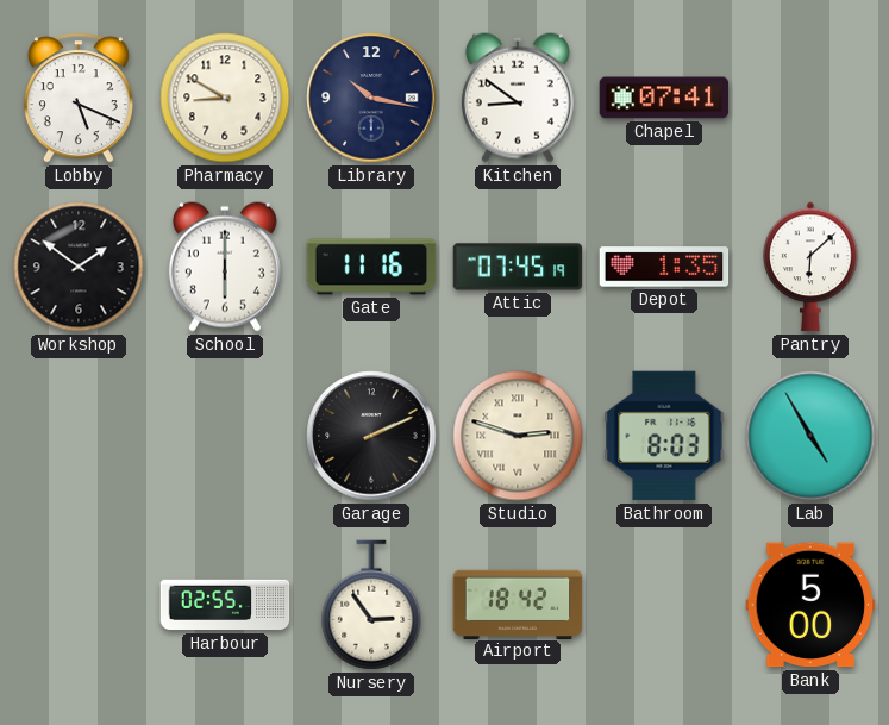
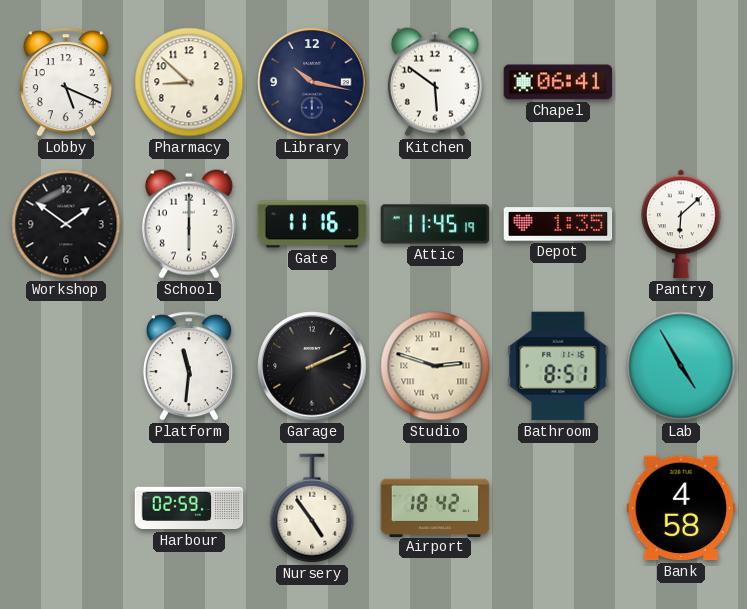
Pharmacy: 8:50 -> 8:52
Kitchen: 8:51 -> 5:51
Chapel: 07:41 -> 06:41
Attic: 07:45 -> 11:45
Platform: none -> 11:31
Bathroom: 8:03 -> 8:51
Harbour: 02:55 -> 02:59
Nursery: 2:54 -> 4:54
Bank: 5:00 -> 4:58
